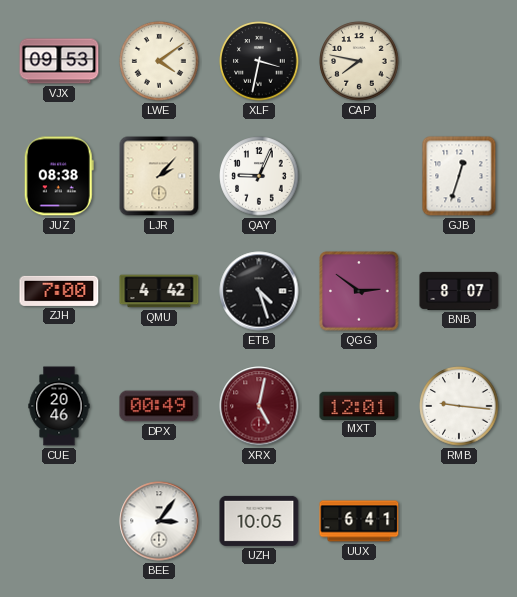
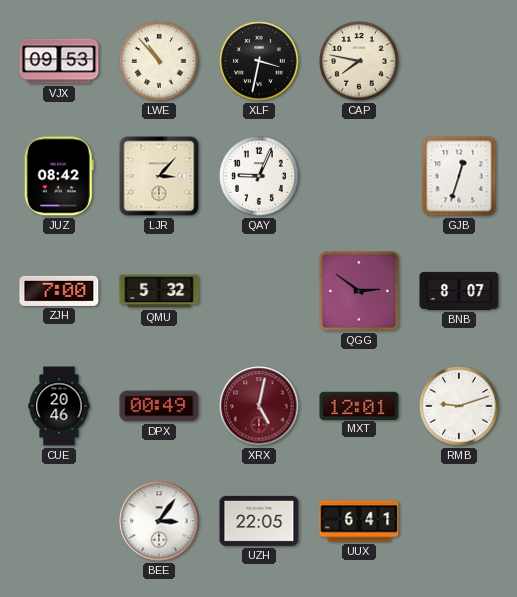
LWE: 4:09 -> 10:53
JUZ: 08:38 -> 08:42
LJR: 2:07 -> 3:07
QMU: 4:42 -> 5:32
ETB: 4:27 -> none
RMB: 9:16 -> 9:12
UZH: 10:05 -> 22:05
